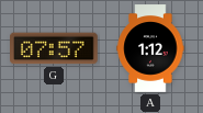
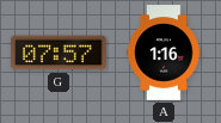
A: 1:12 -> 1:16
